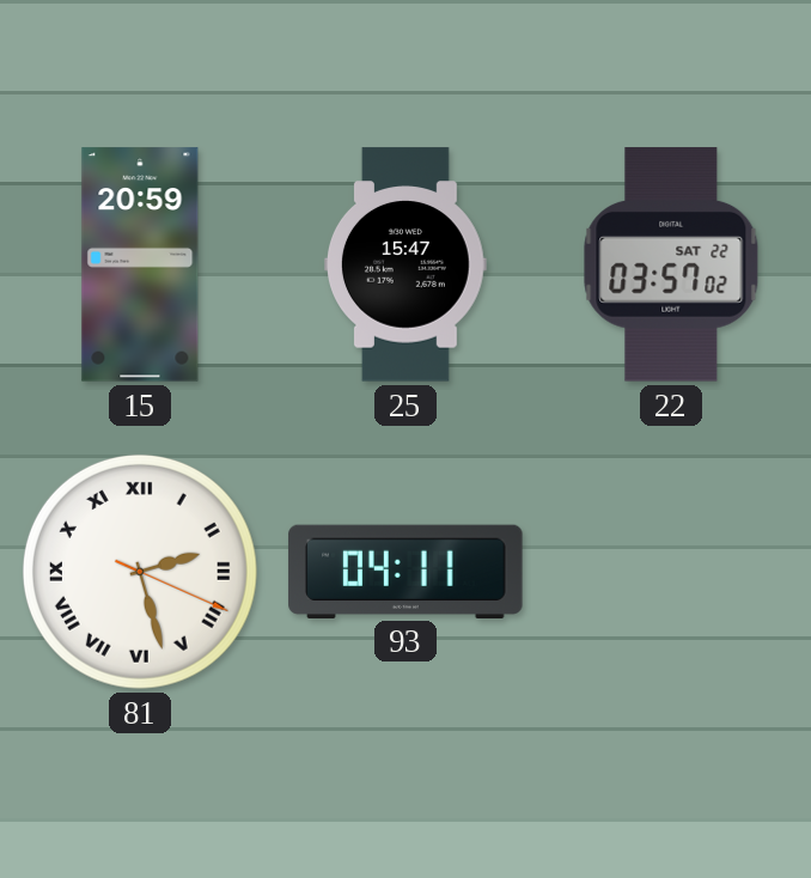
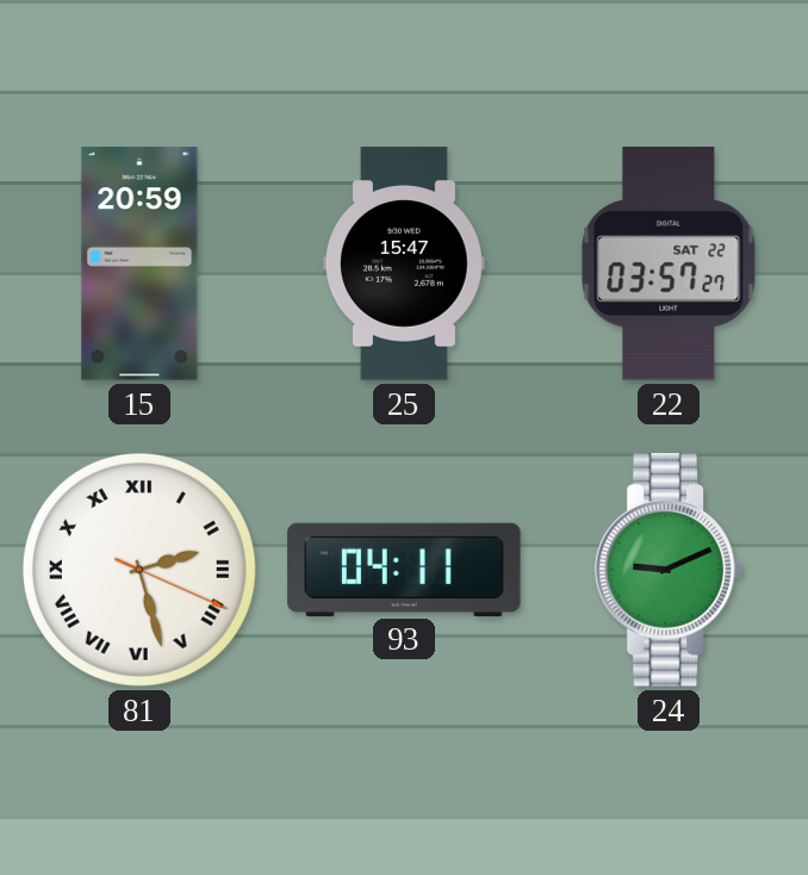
22: 03:57:02 -> 03:57:27
24: none -> 9:11
